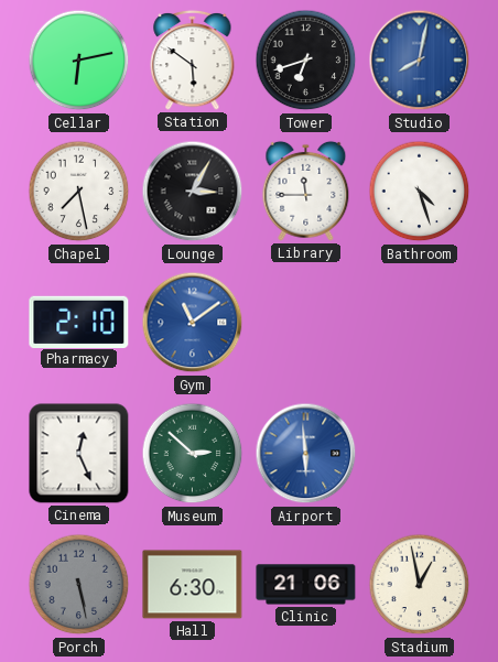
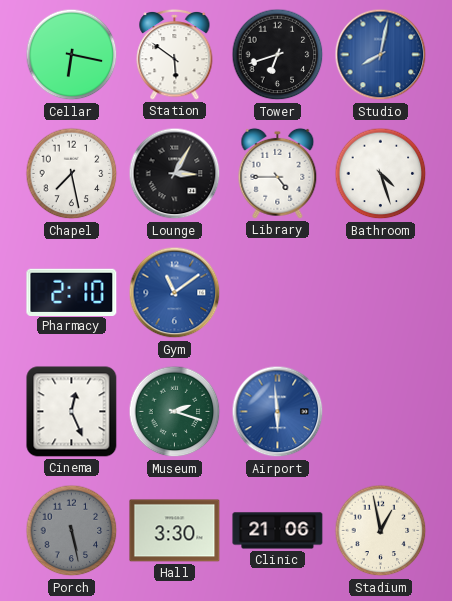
Cellar: 6:13 -> 6:17
Library: 11:45 -> 4:45
Museum: 2:52 -> 2:18
Hall: 6:30 -> 3:30
